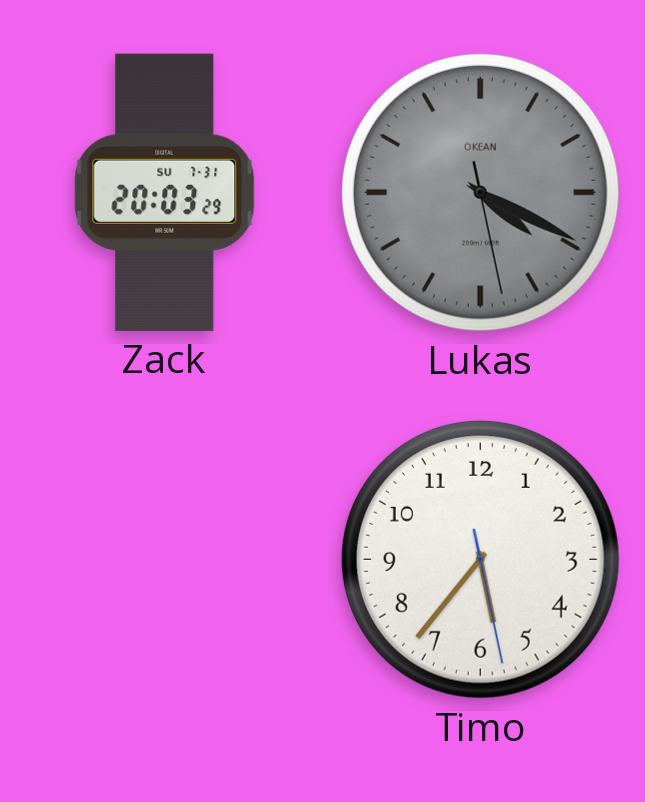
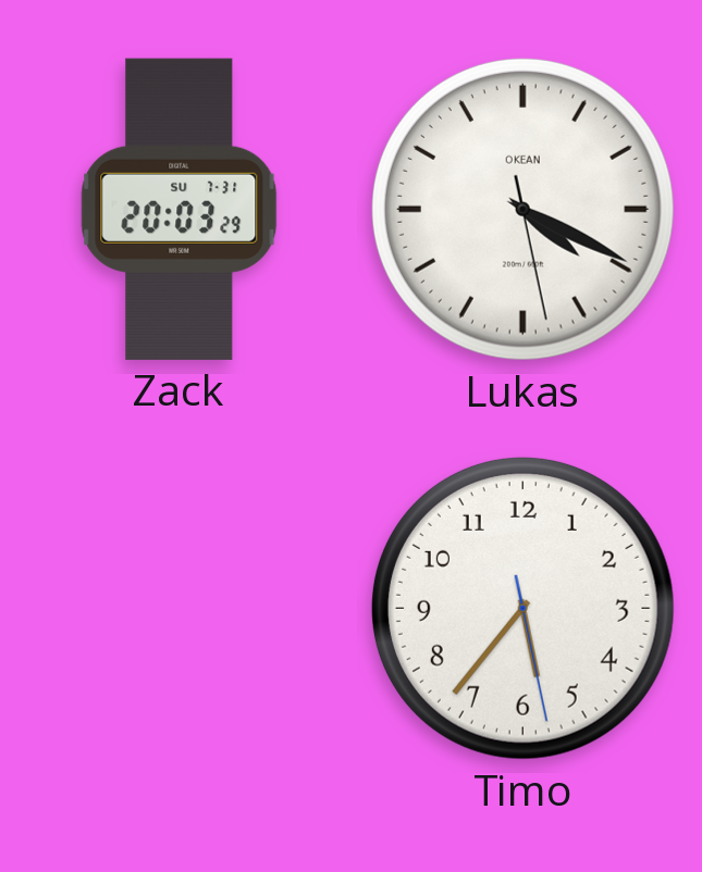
Lukas dial: grey -> white
